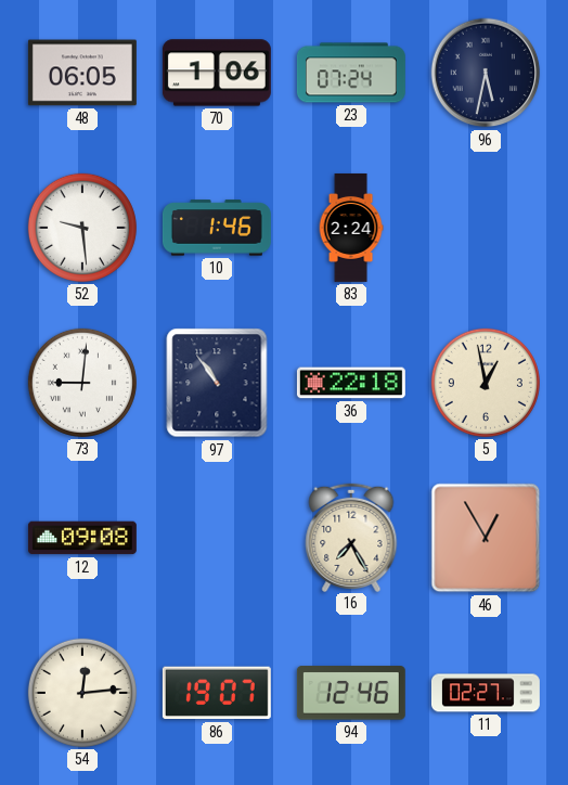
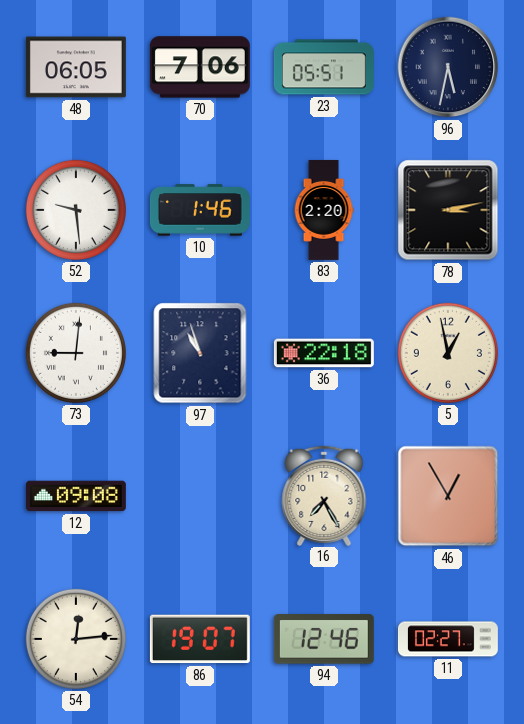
70: 1:06 -> 7:06
23: 07:24 -> 05:51
83: 2:24 -> 2:20
78: none -> 3:13
97: 10:54 -> 10:57
